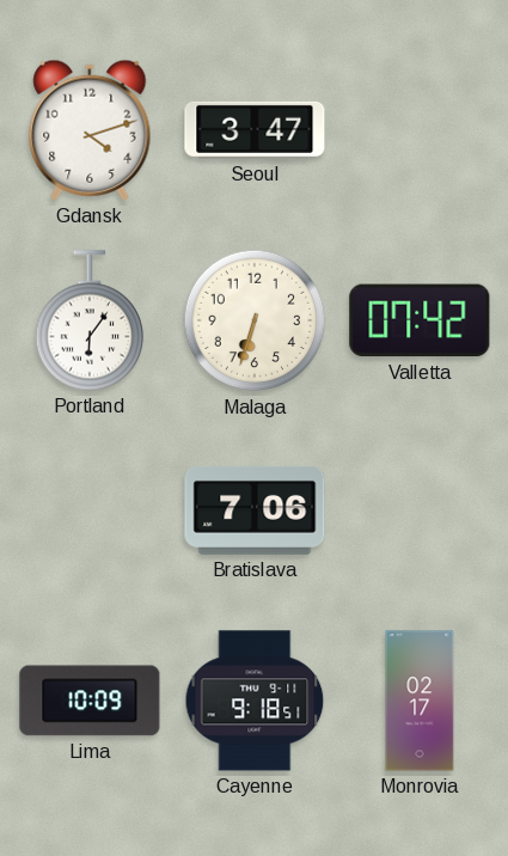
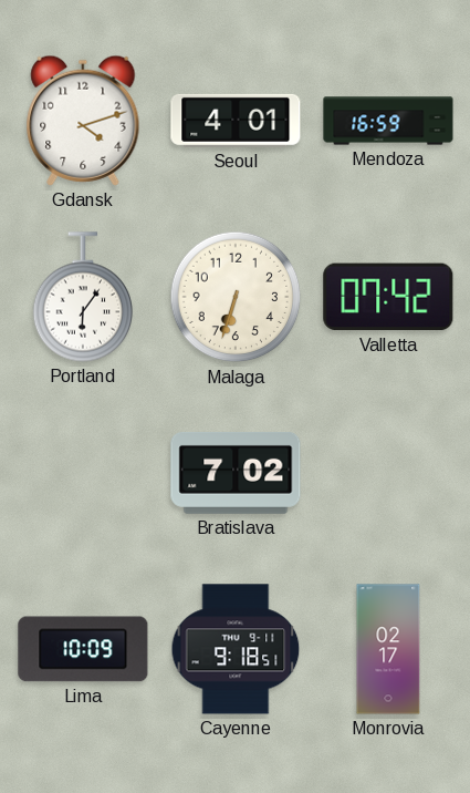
Seoul: 3:47 -> 4:01
Mendoza: none -> 16:59
Bratislava: 7:06 -> 7:02
